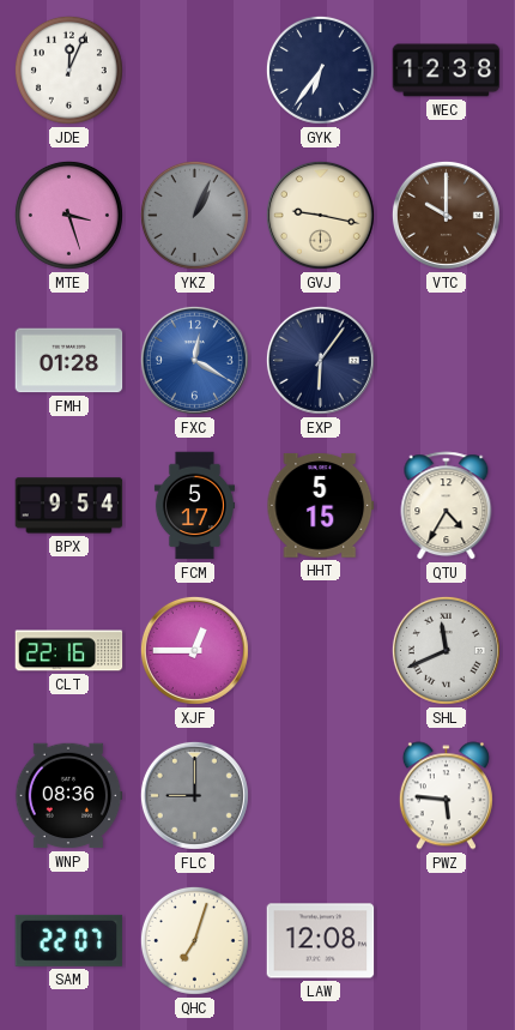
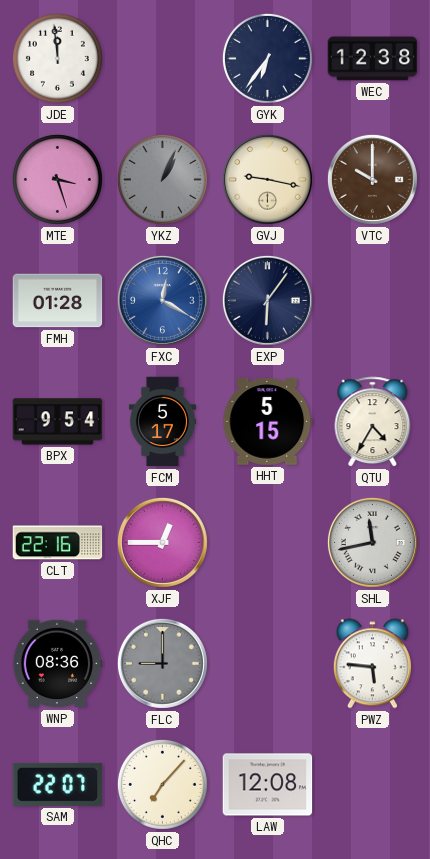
JDE: 12:04 -> 11:59
SHL: 11:41 -> 11:43
QHC: 7:03 -> 7:07
